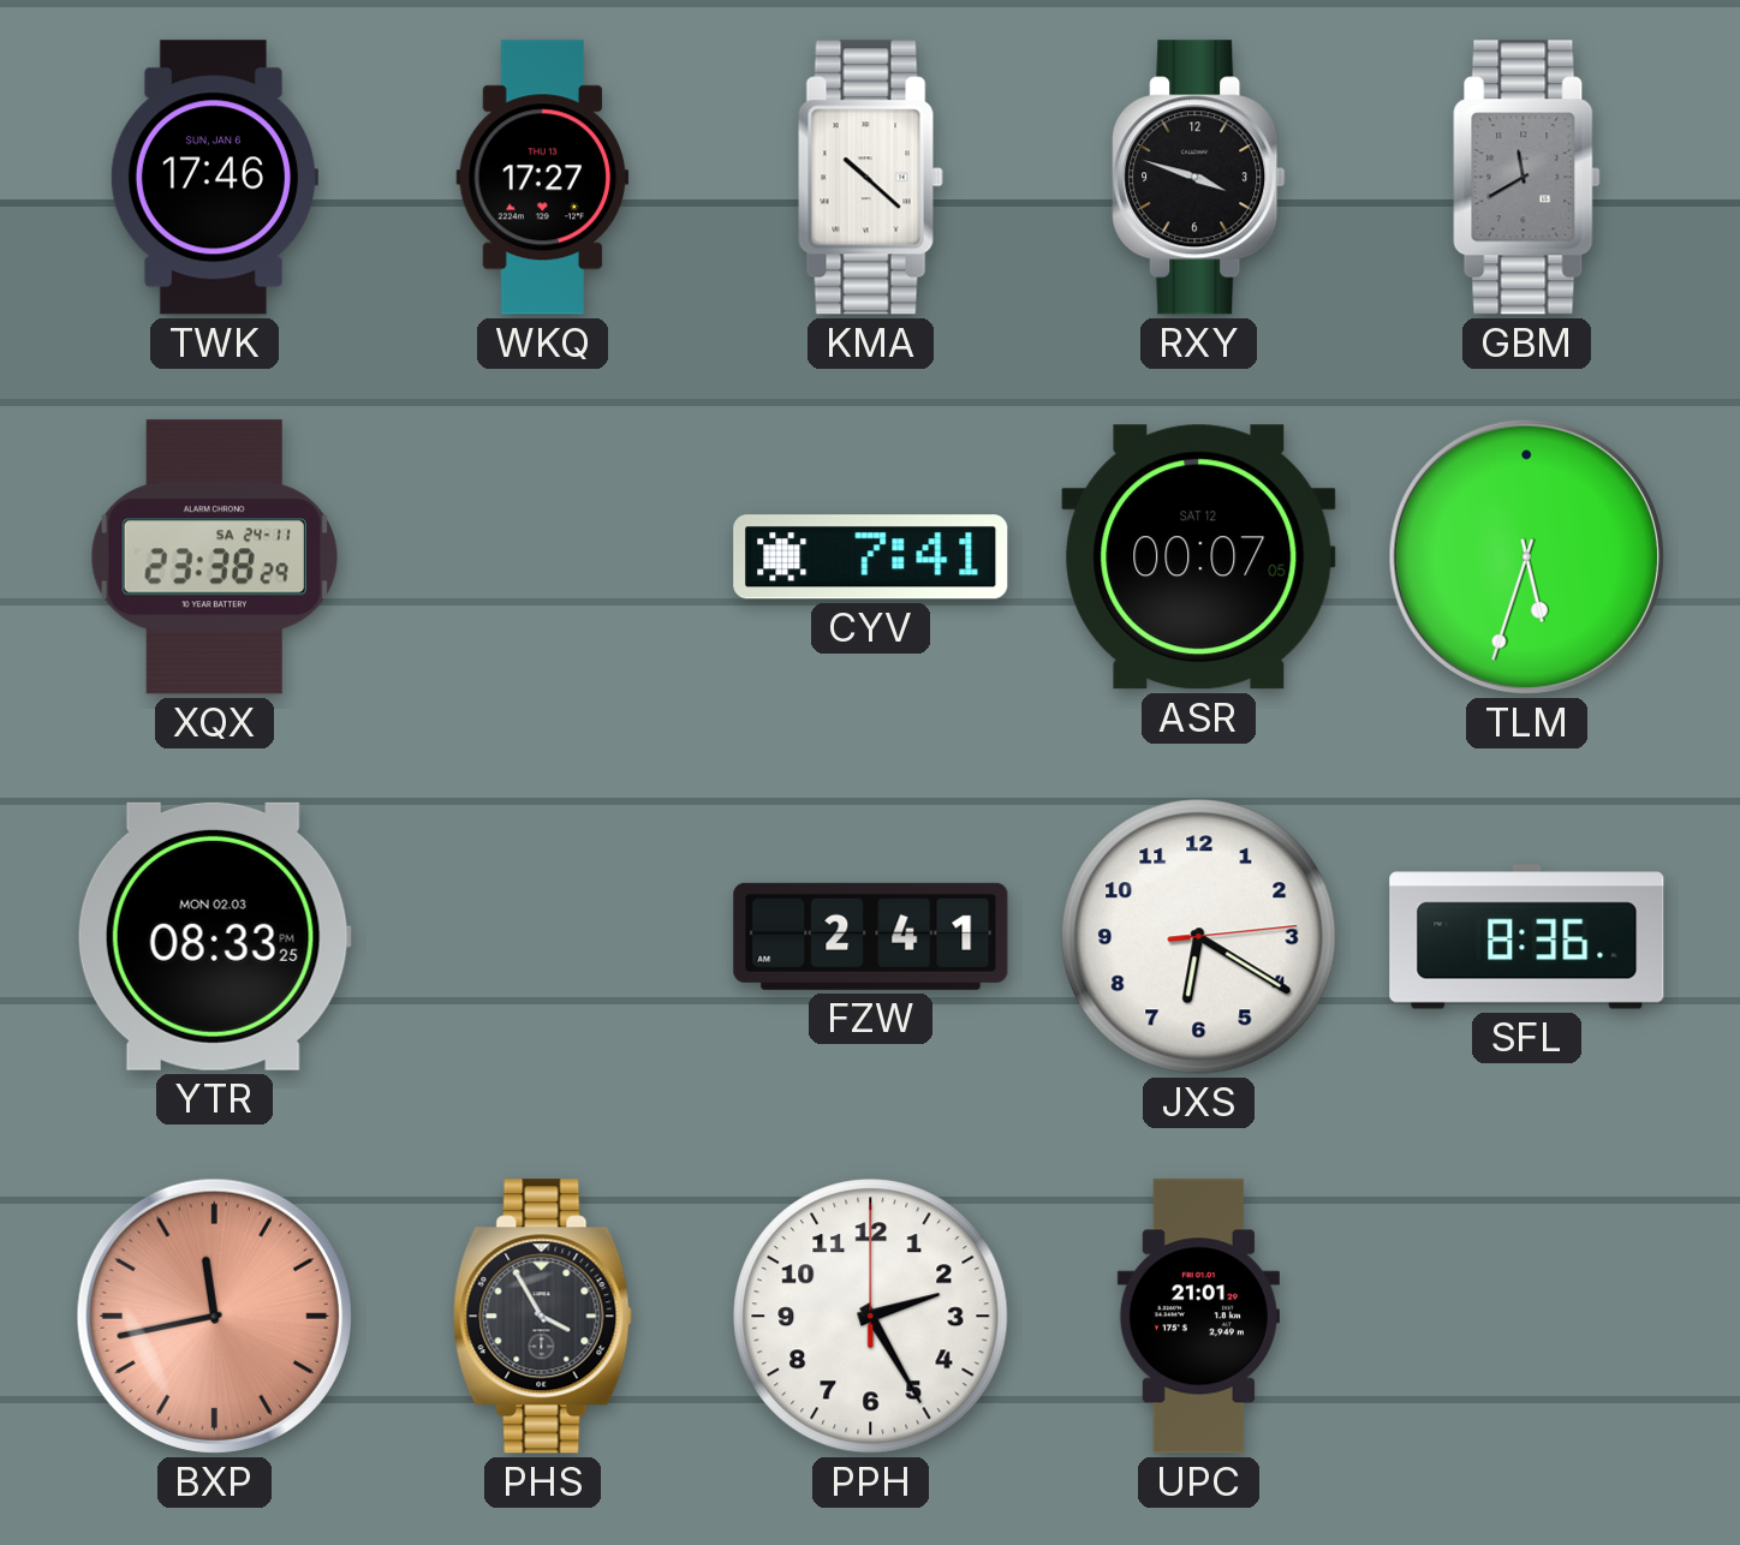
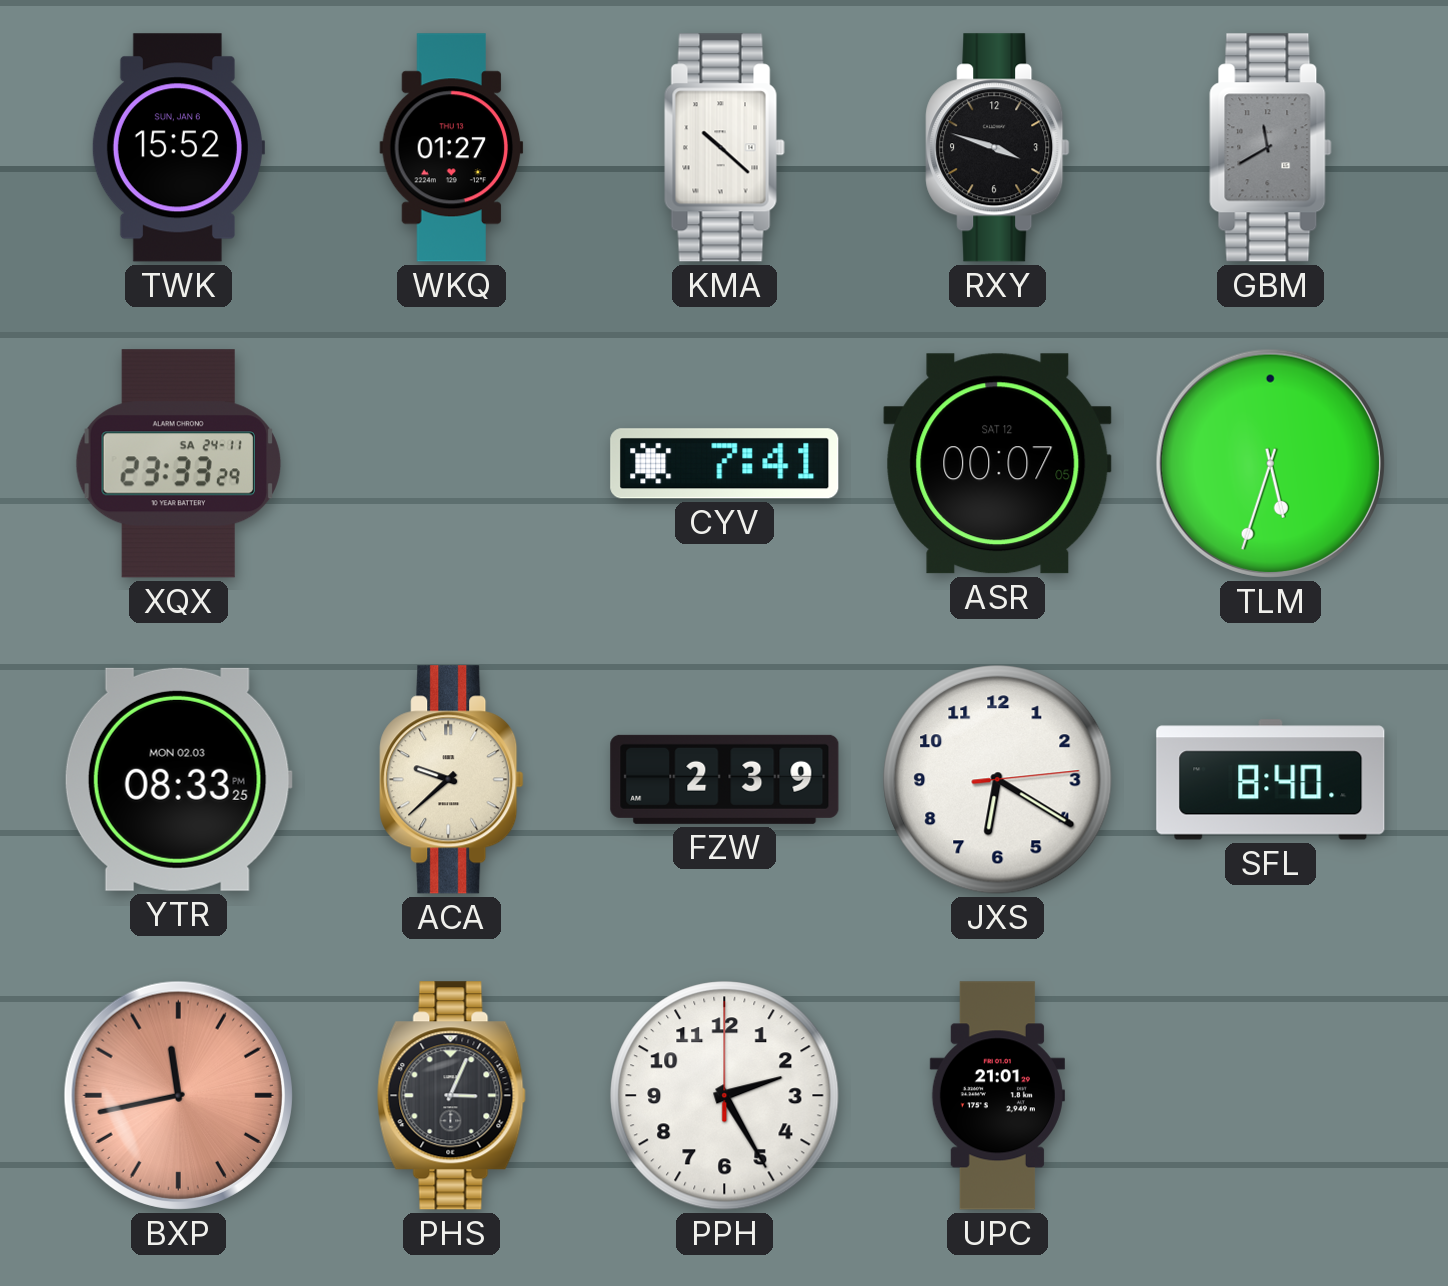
TWK: 17:46 -> 15:52
WKQ: 17:27 -> 01:27
XQX: 23:38 -> 23:33
ACA: none -> 9:38
FZW: 2:41 -> 2:39
SFL: 8:36 -> 8:40
PHS: 3:55 -> 3:04
